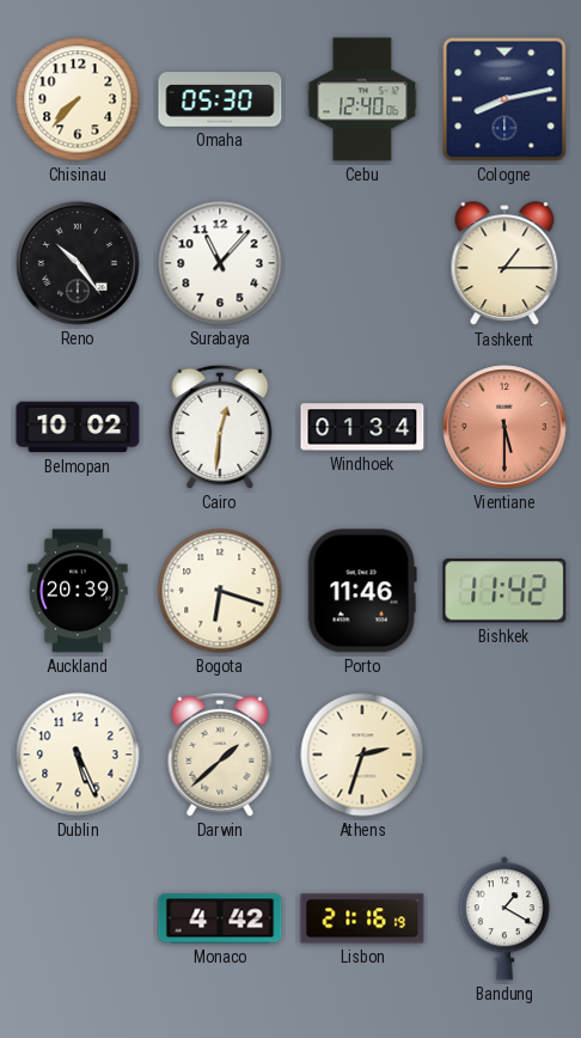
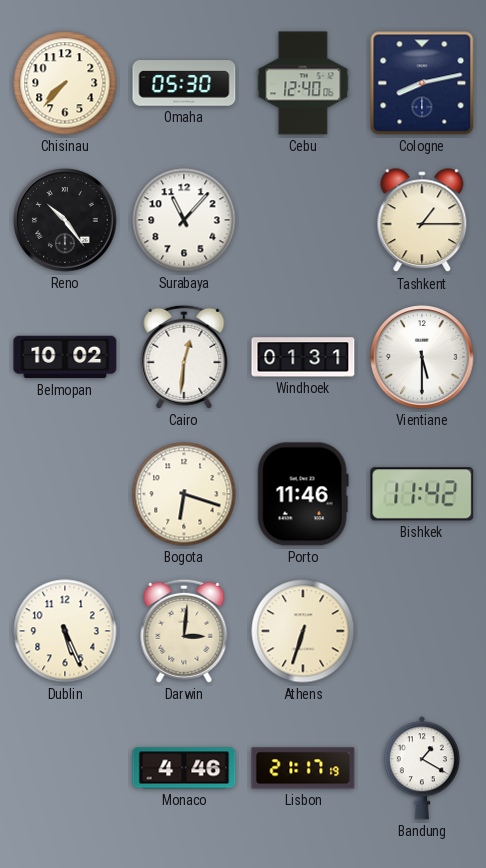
Windhoek: 01:34 -> 01:31
Vientiane dial: salmon -> white
Auckland: 20:39 -> none
Darwin: 1:38 -> 3:01
Athens: 2:33 -> 6:33
Monaco: 4:42 -> 4:46
Lisbon: 21:16 -> 21:17
